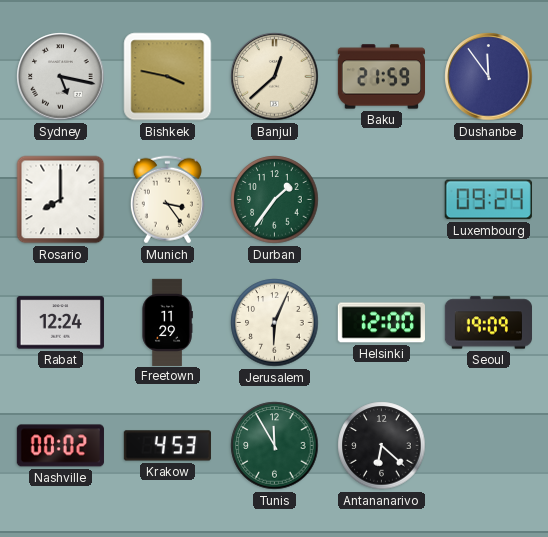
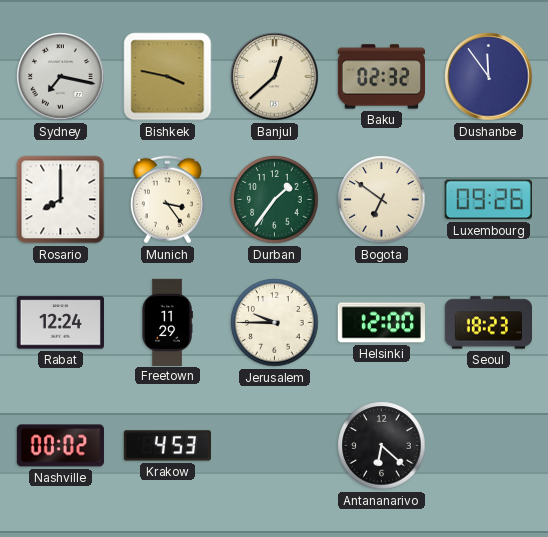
Sydney: 5:17 -> 7:17
Baku: 21:59 -> 02:32
Bogota: none -> 6:51
Luxembourg: 09:24 -> 09:26
Jerusalem: 6:04 -> 9:45
Seoul: 19:09 -> 18:23
Tunis: 11:55 -> none
